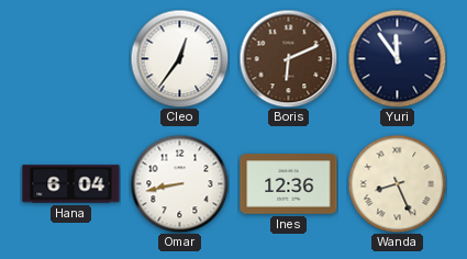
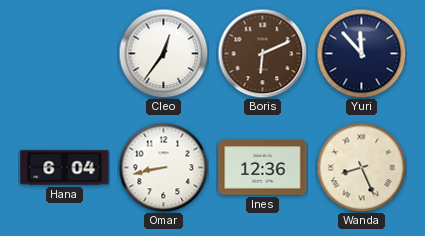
Yuri: 11:54 -> 11:53
